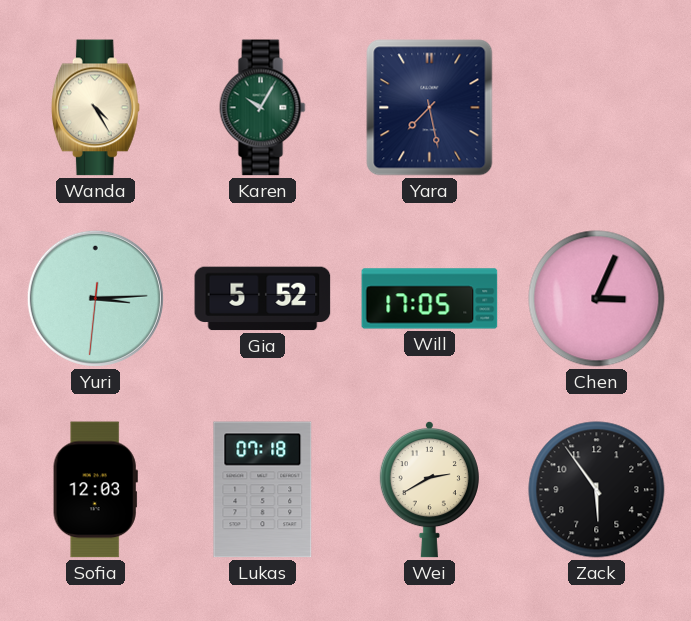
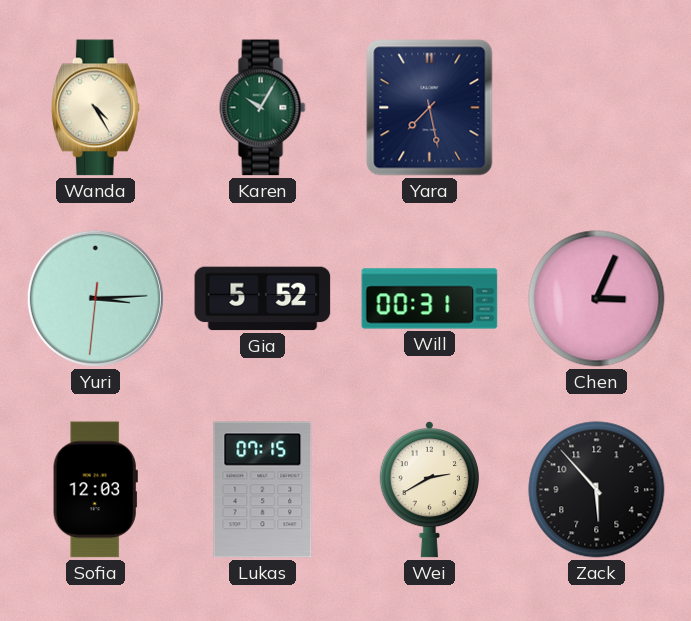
Will: 17:05 -> 00:31
Lukas: 07:18 -> 07:15
Zack: 5:54 -> 5:53
